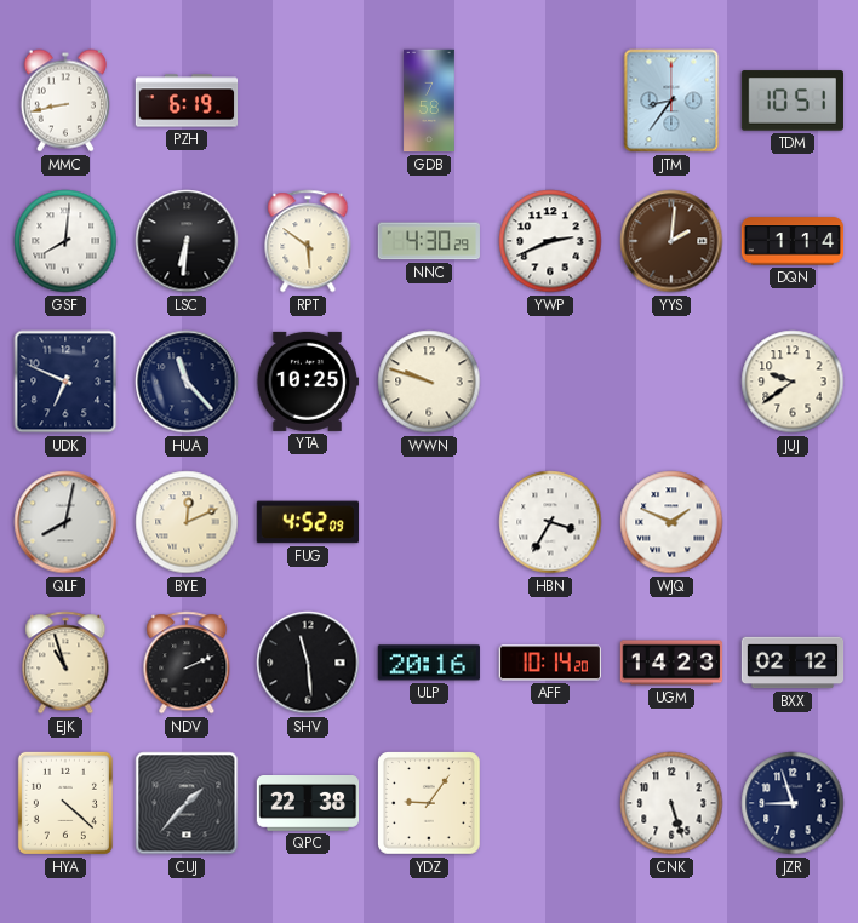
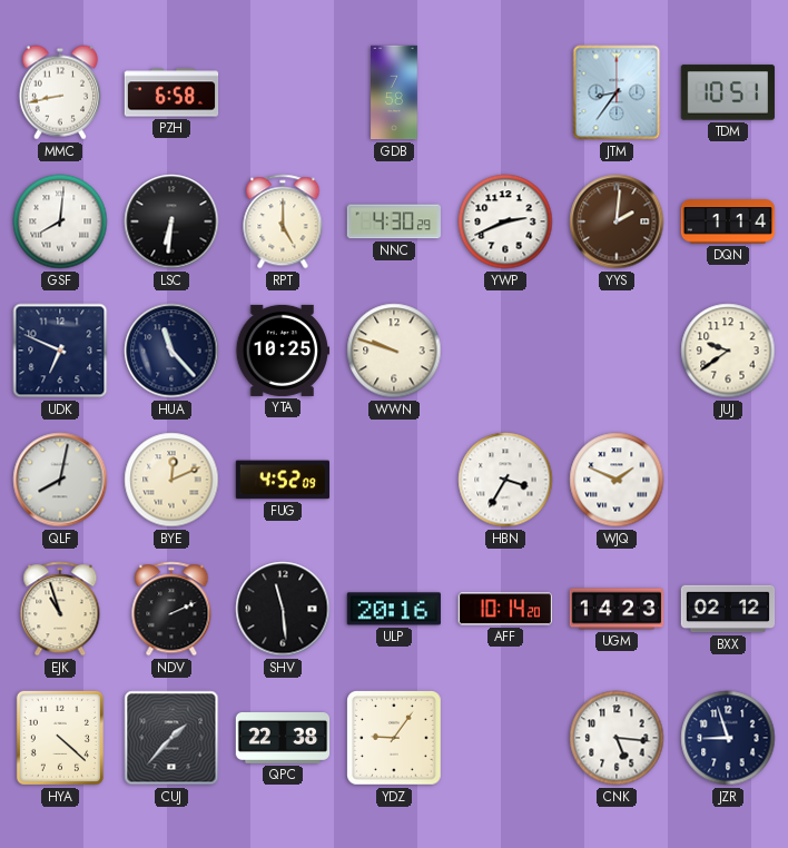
PZH: 6:19 -> 6:58
RPT: 5:51 -> 5:00
CNK: 5:27 -> 5:16
